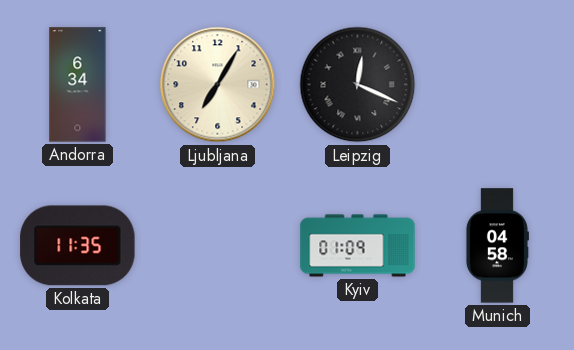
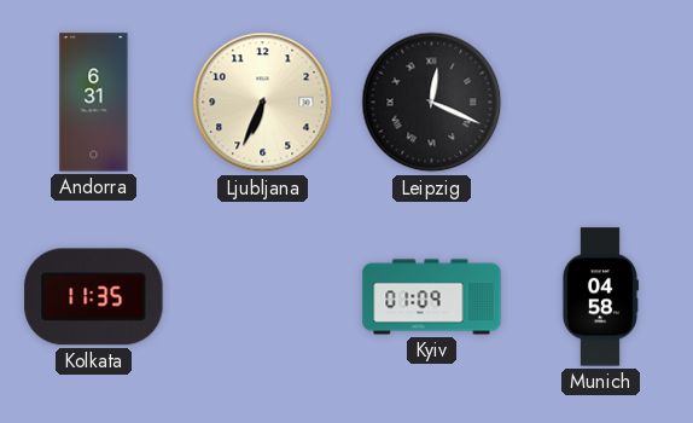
Andorra: 6:34 -> 6:31
Ljubljana: 7:05 -> 6:34
